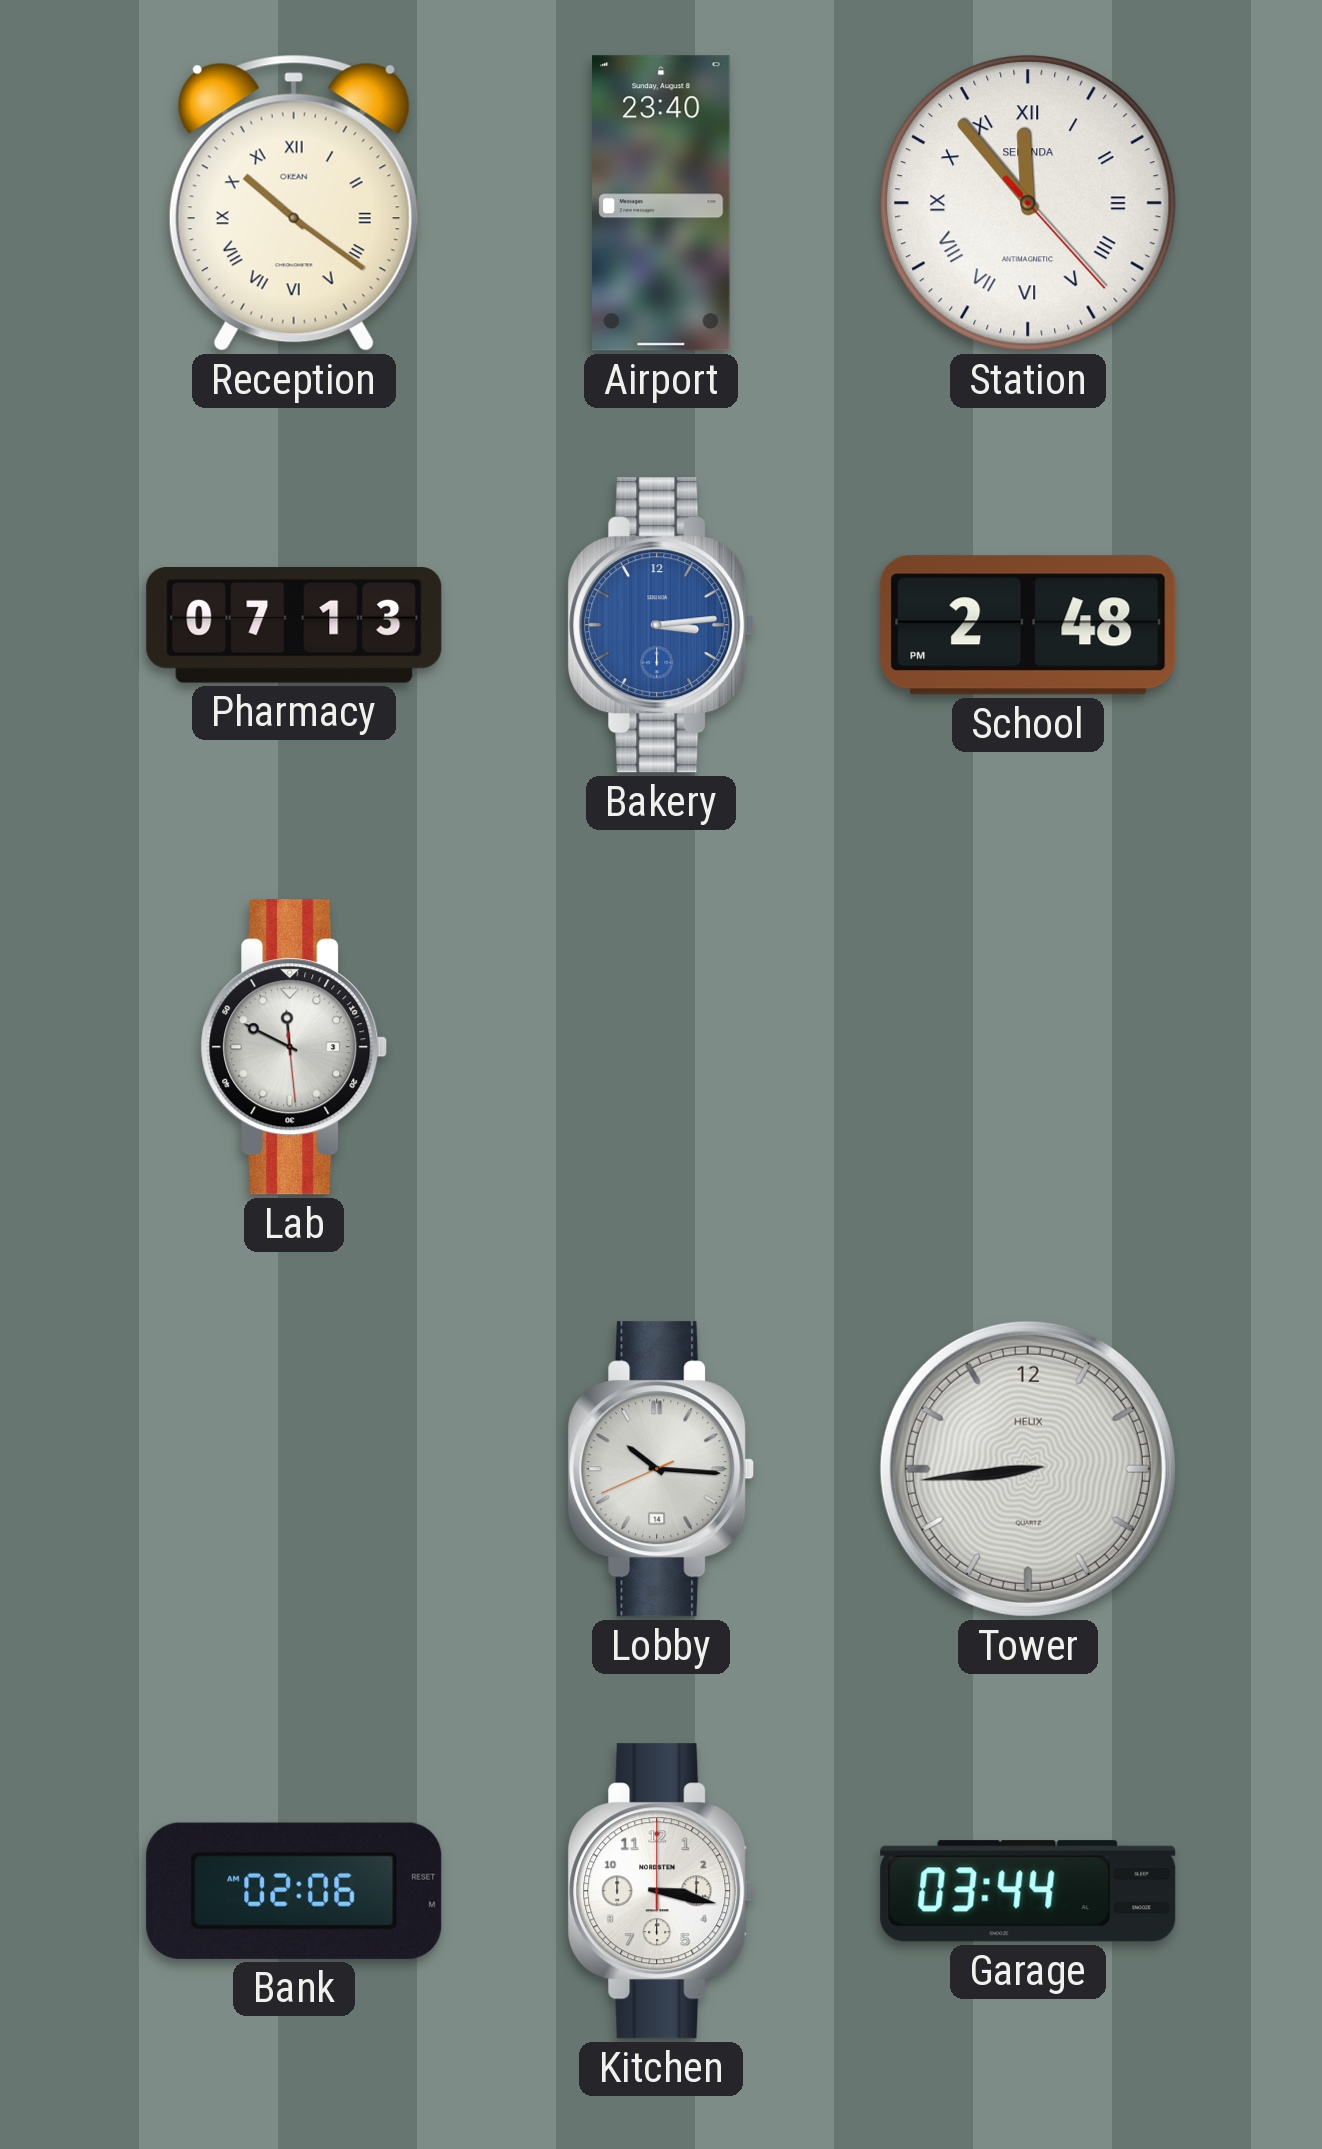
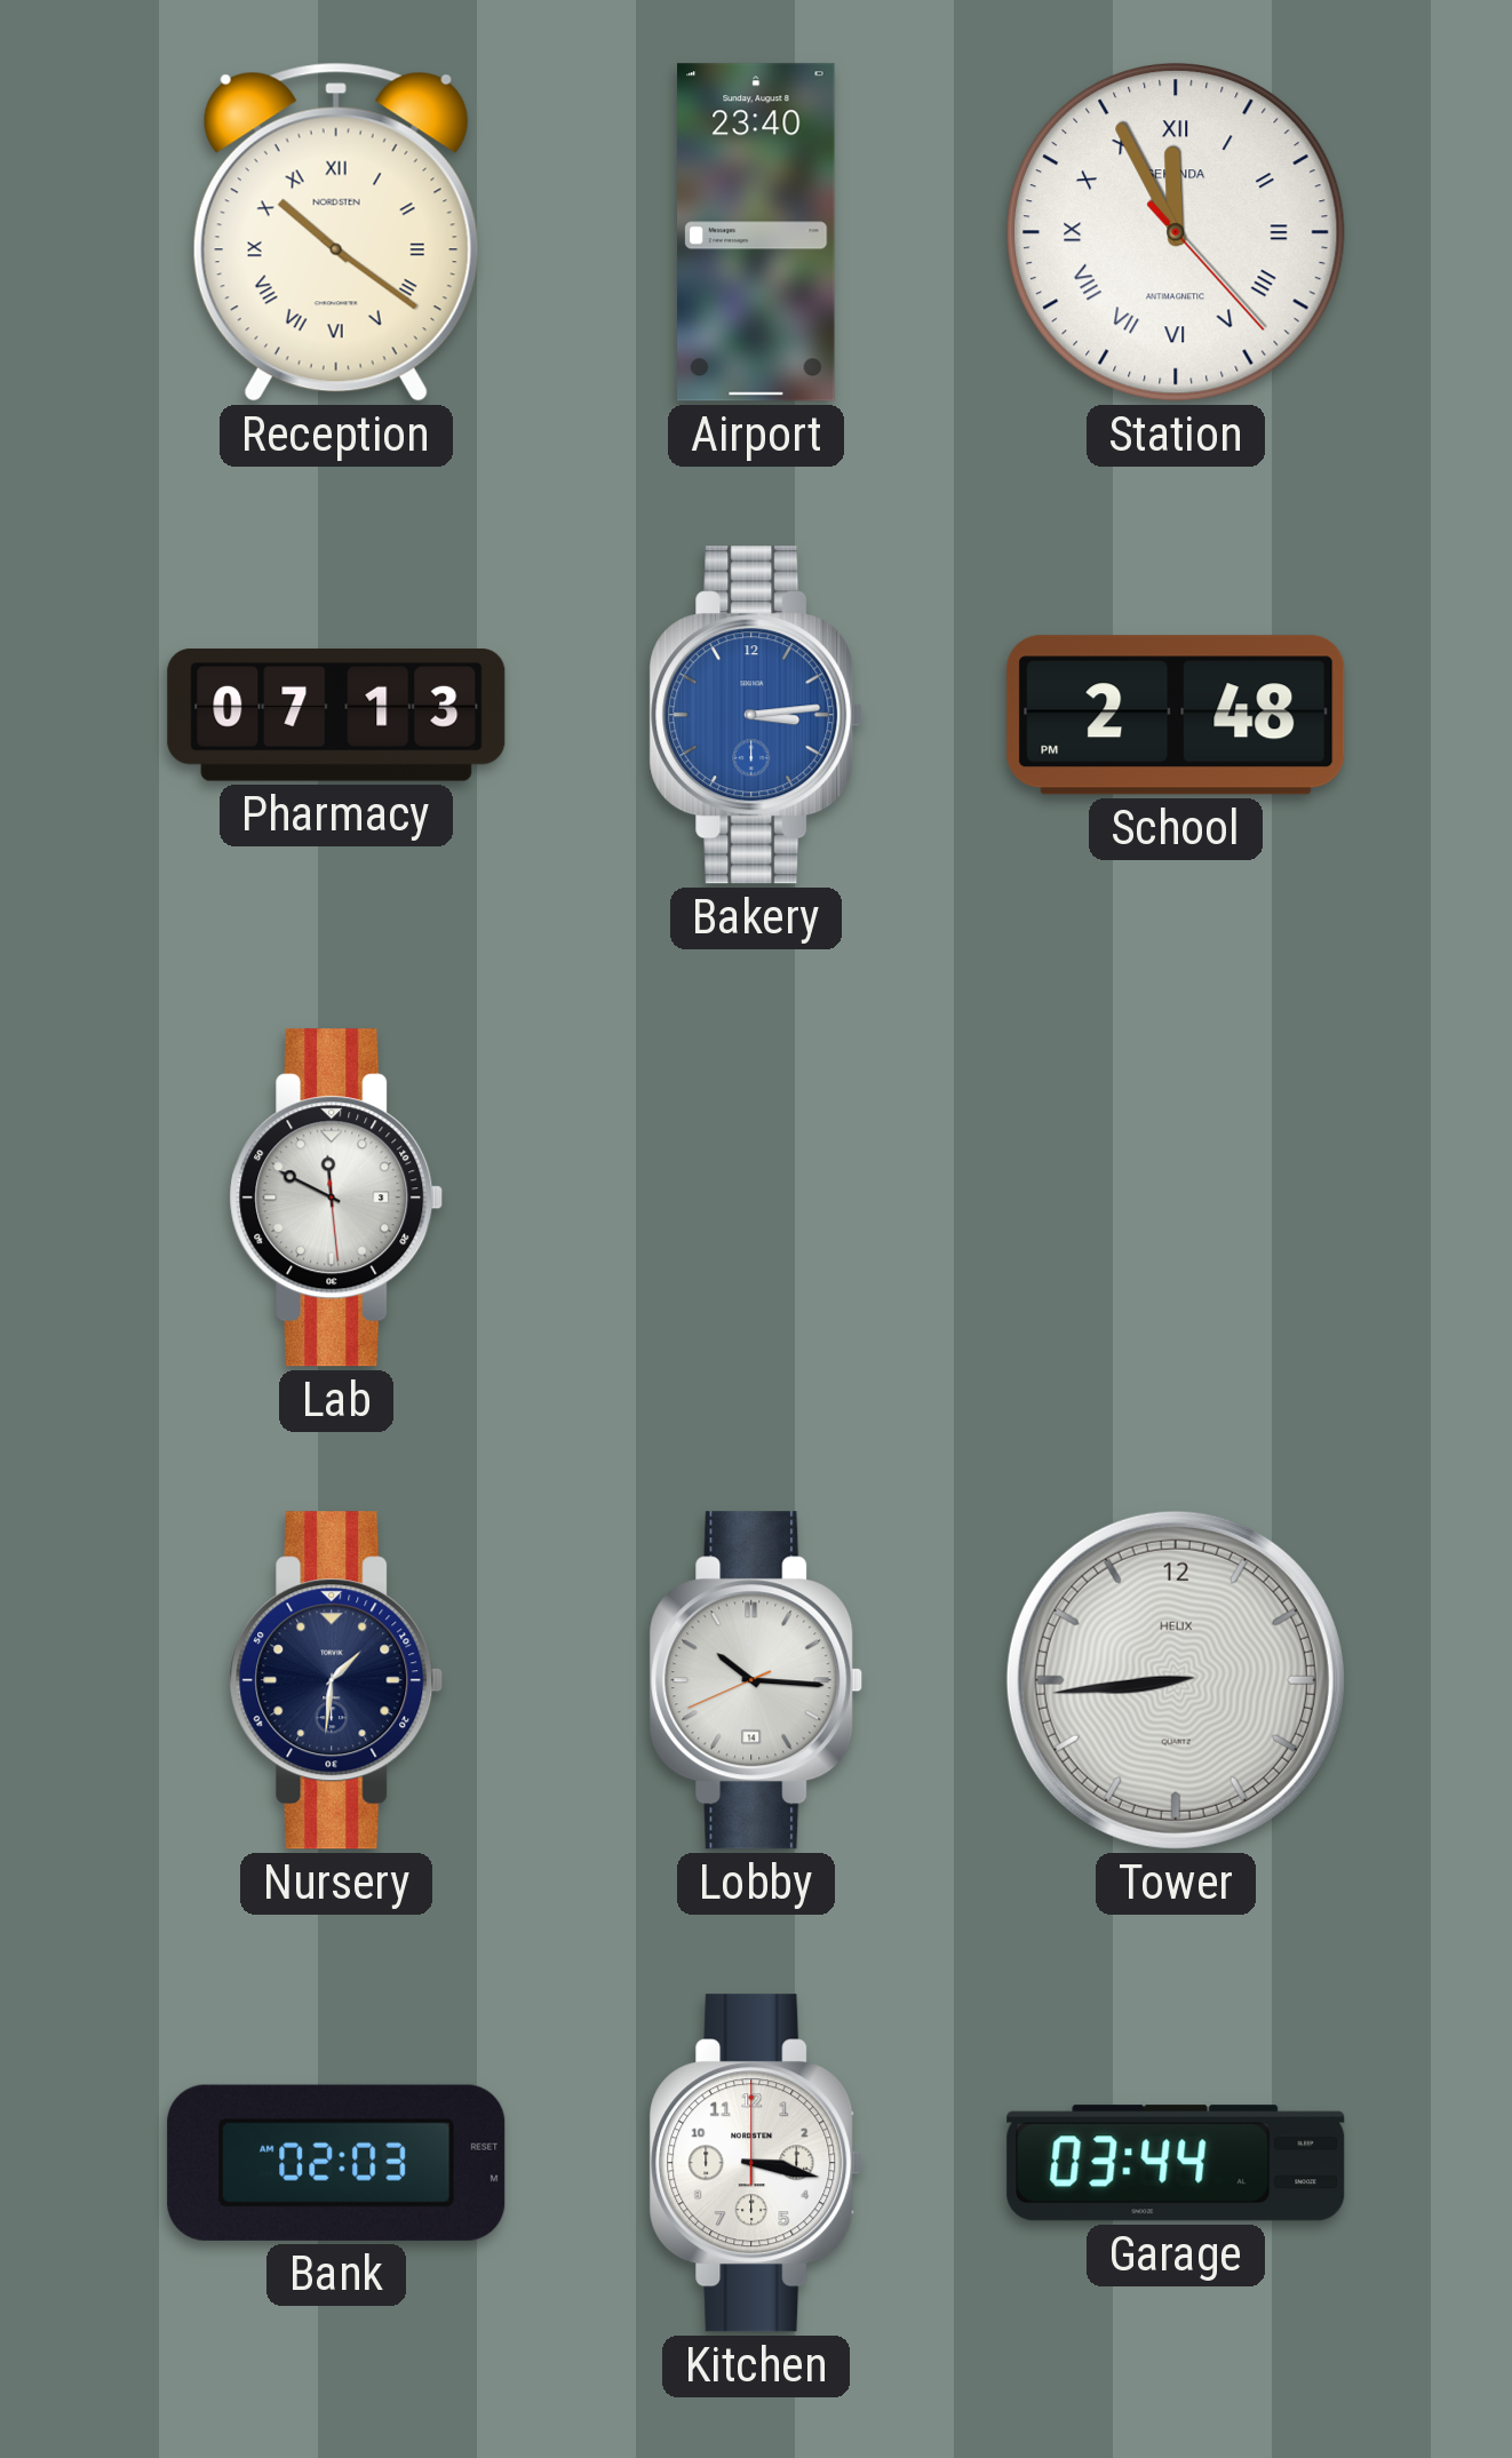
Reception brand: OKEAN -> NORDSTEN
Station: 11:53 -> 11:55
Nursery: none -> 1:31
Bank: 02:06 -> 02:03
